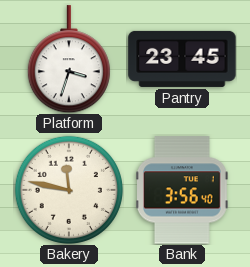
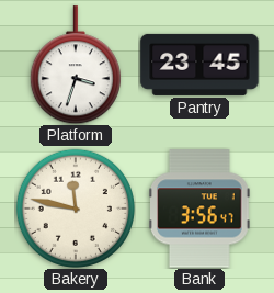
Bank: 3:56:40 -> 3:56:47
